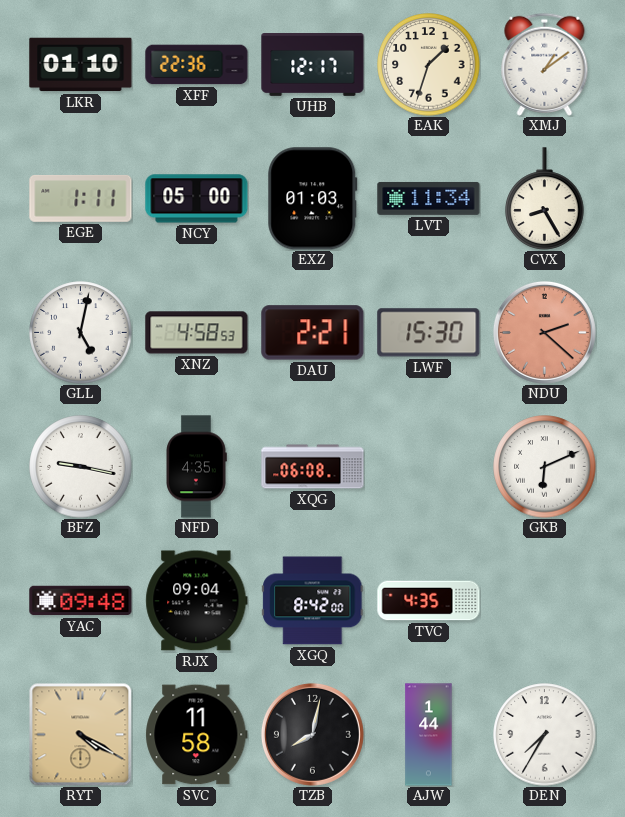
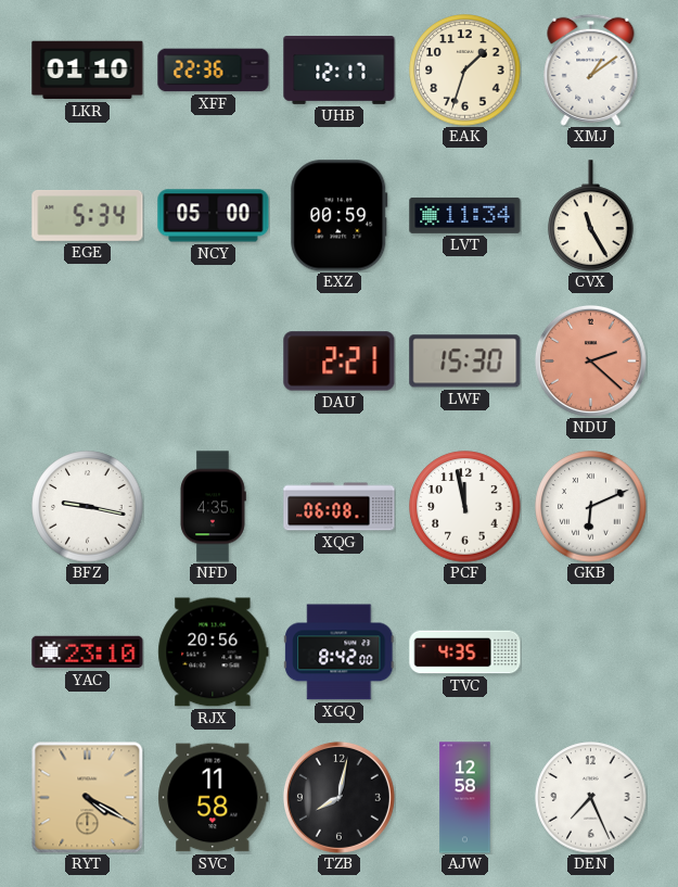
EGE: 1:11 -> 5:34
EXZ: 01:03 -> 00:59
CVX: 8:25 -> 11:25
GLL: 5:02 -> none
XNZ: 4:58 -> none
PCF: none -> 11:58
YAC: 09:48 -> 23:10
RJX: 09:04 -> 20:56
AJW: 1:44 -> 12:58
DEN: 7:35 -> 7:26
